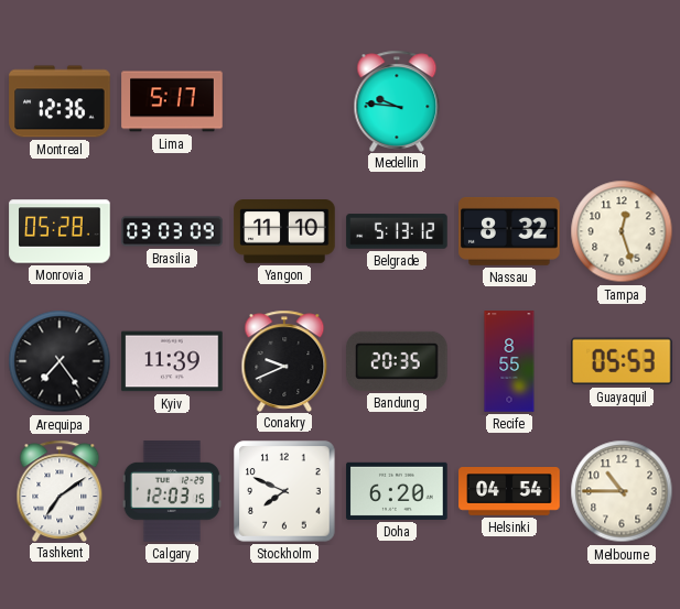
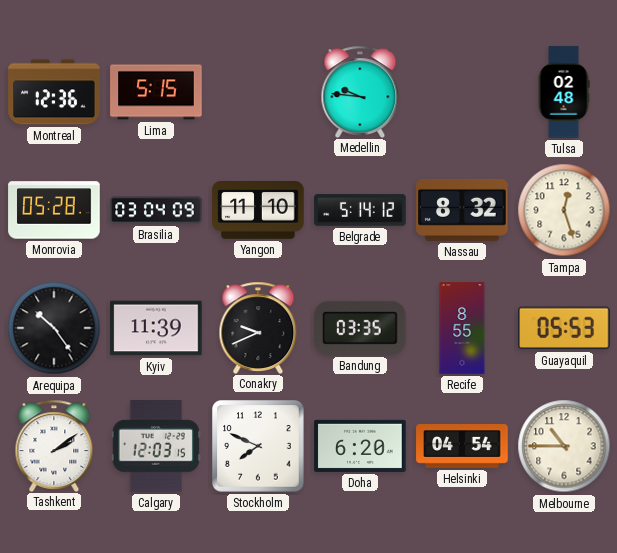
Lima: 5:17 -> 5:15
Tulsa: none -> 02:48
Brasilia: 03:03 -> 03:04
Belgrade: 5:13 -> 5:14
Arequipa: 7:24 -> 10:24
Bandung: 20:35 -> 03:35
Tashkent: 7:09 -> 2:09
